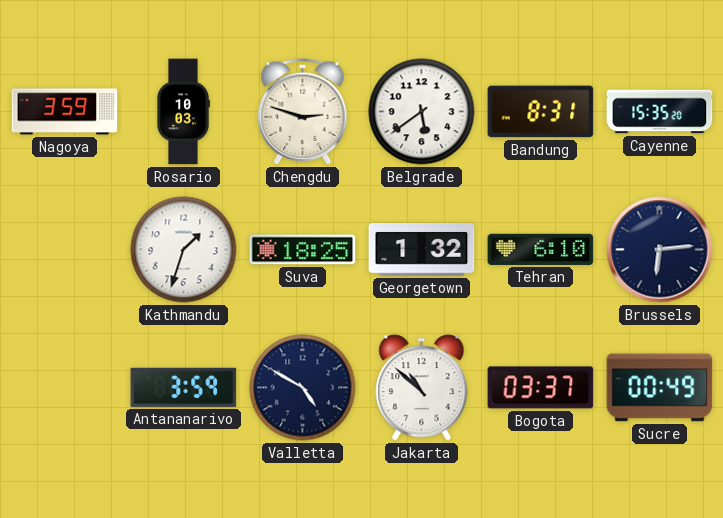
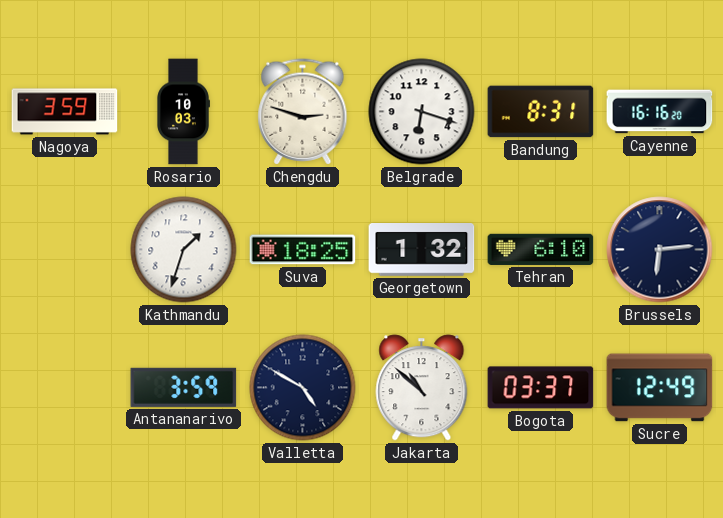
Belgrade: 5:39 -> 6:18
Cayenne: 15:35 -> 16:16
Sucre: 00:49 -> 12:49
